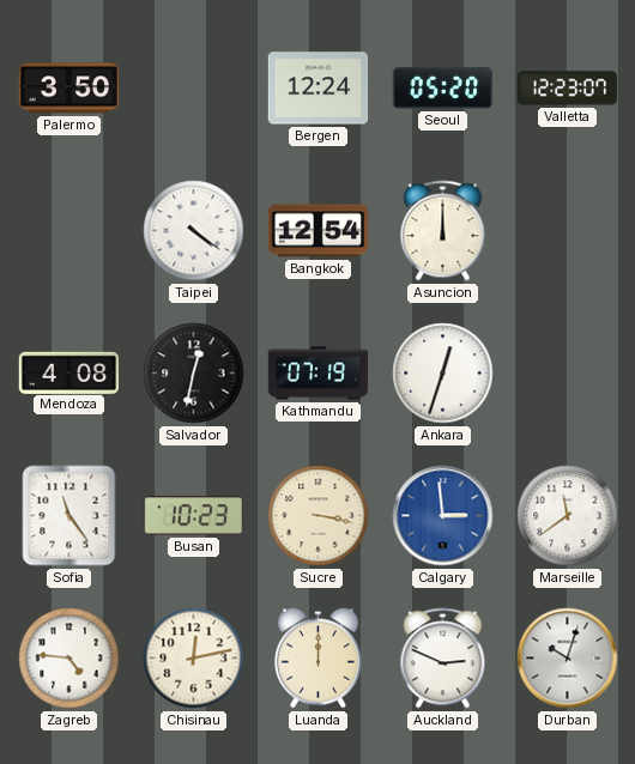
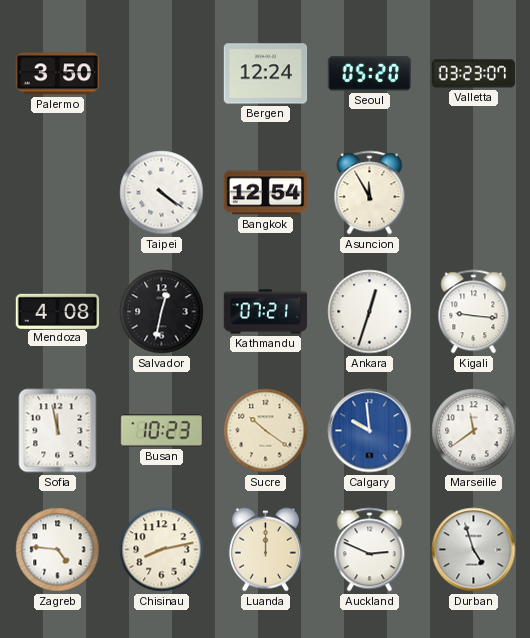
Valletta: 12:23 -> 03:23
Asuncion: 12:00 -> 11:55
Kathmandu: 07:19 -> 07:21
Kigali: none -> 9:16
Sofia: 11:24 -> 11:58
Sucre: 3:17 -> 10:21
Calgary: 2:59 -> 9:59
Chisinau: 12:13 -> 8:13
Durban: 10:03 -> 4:57
